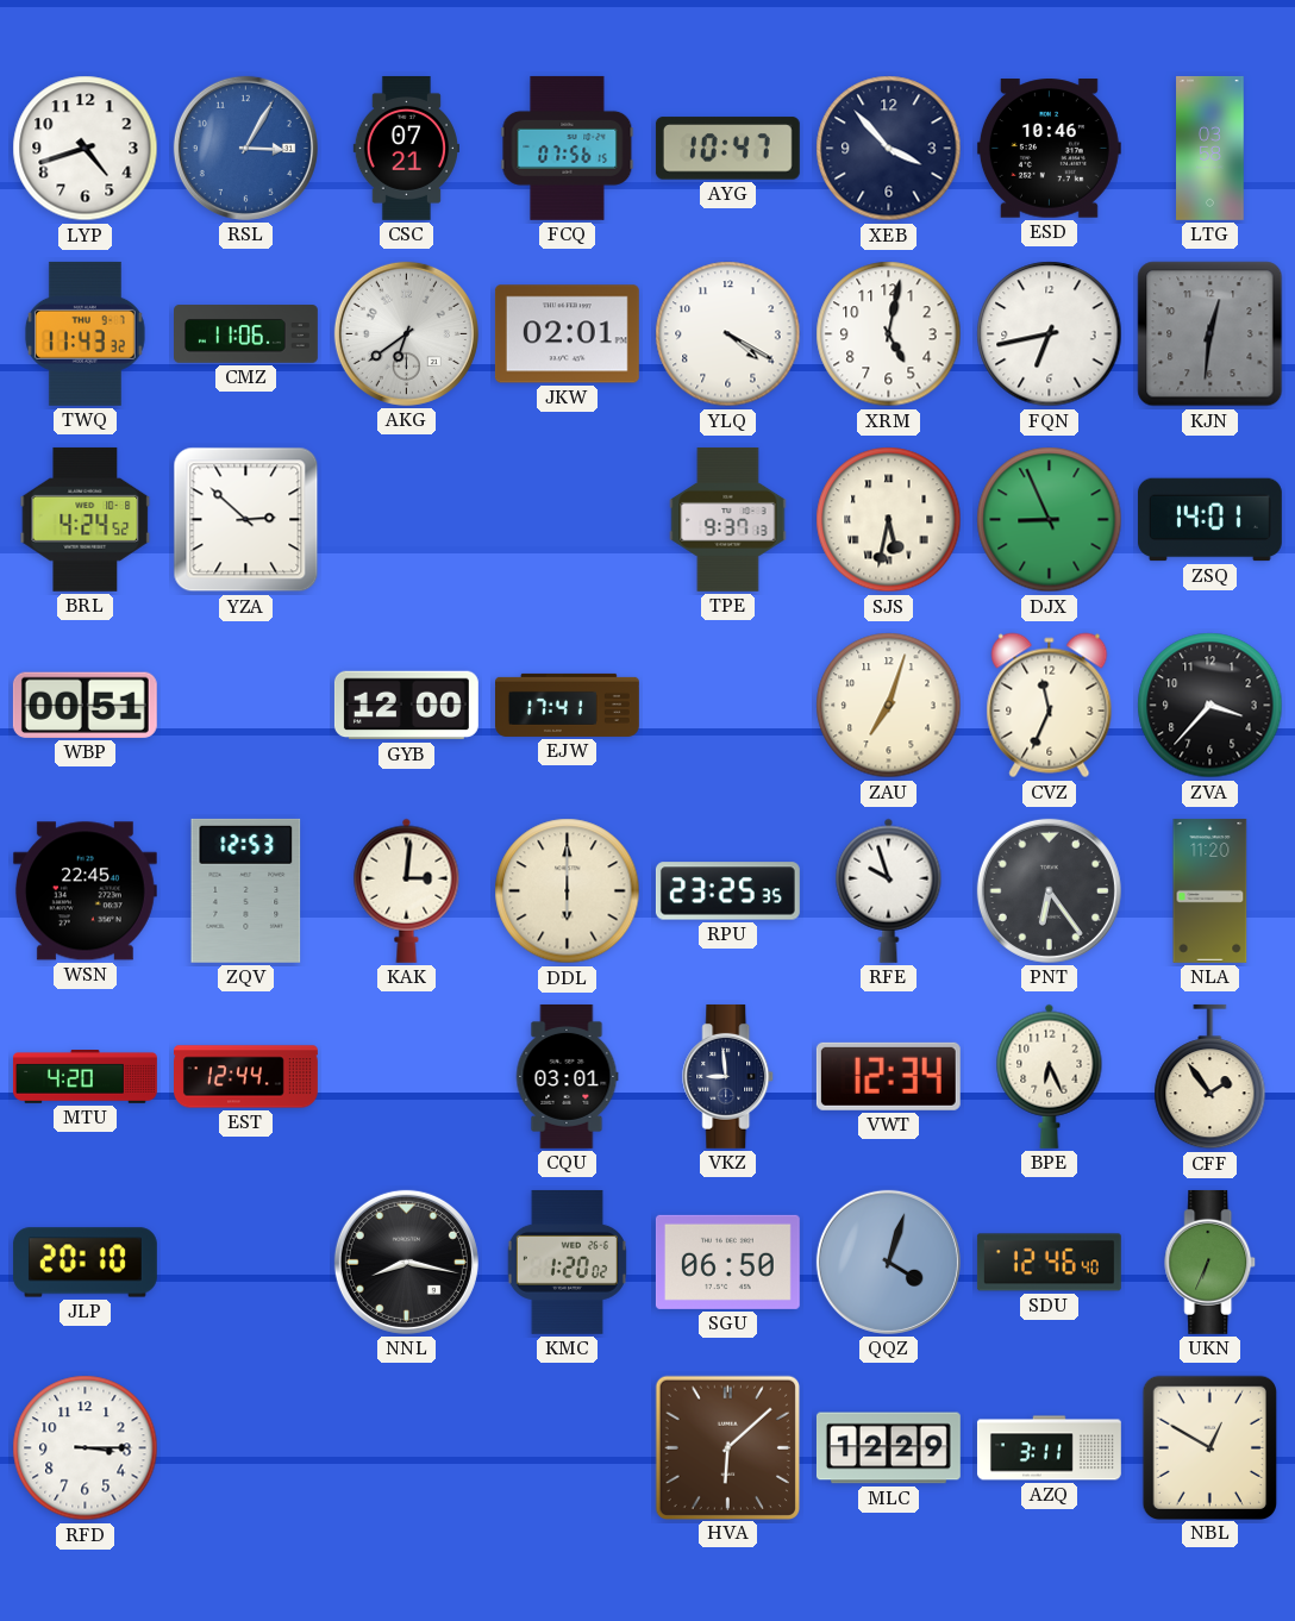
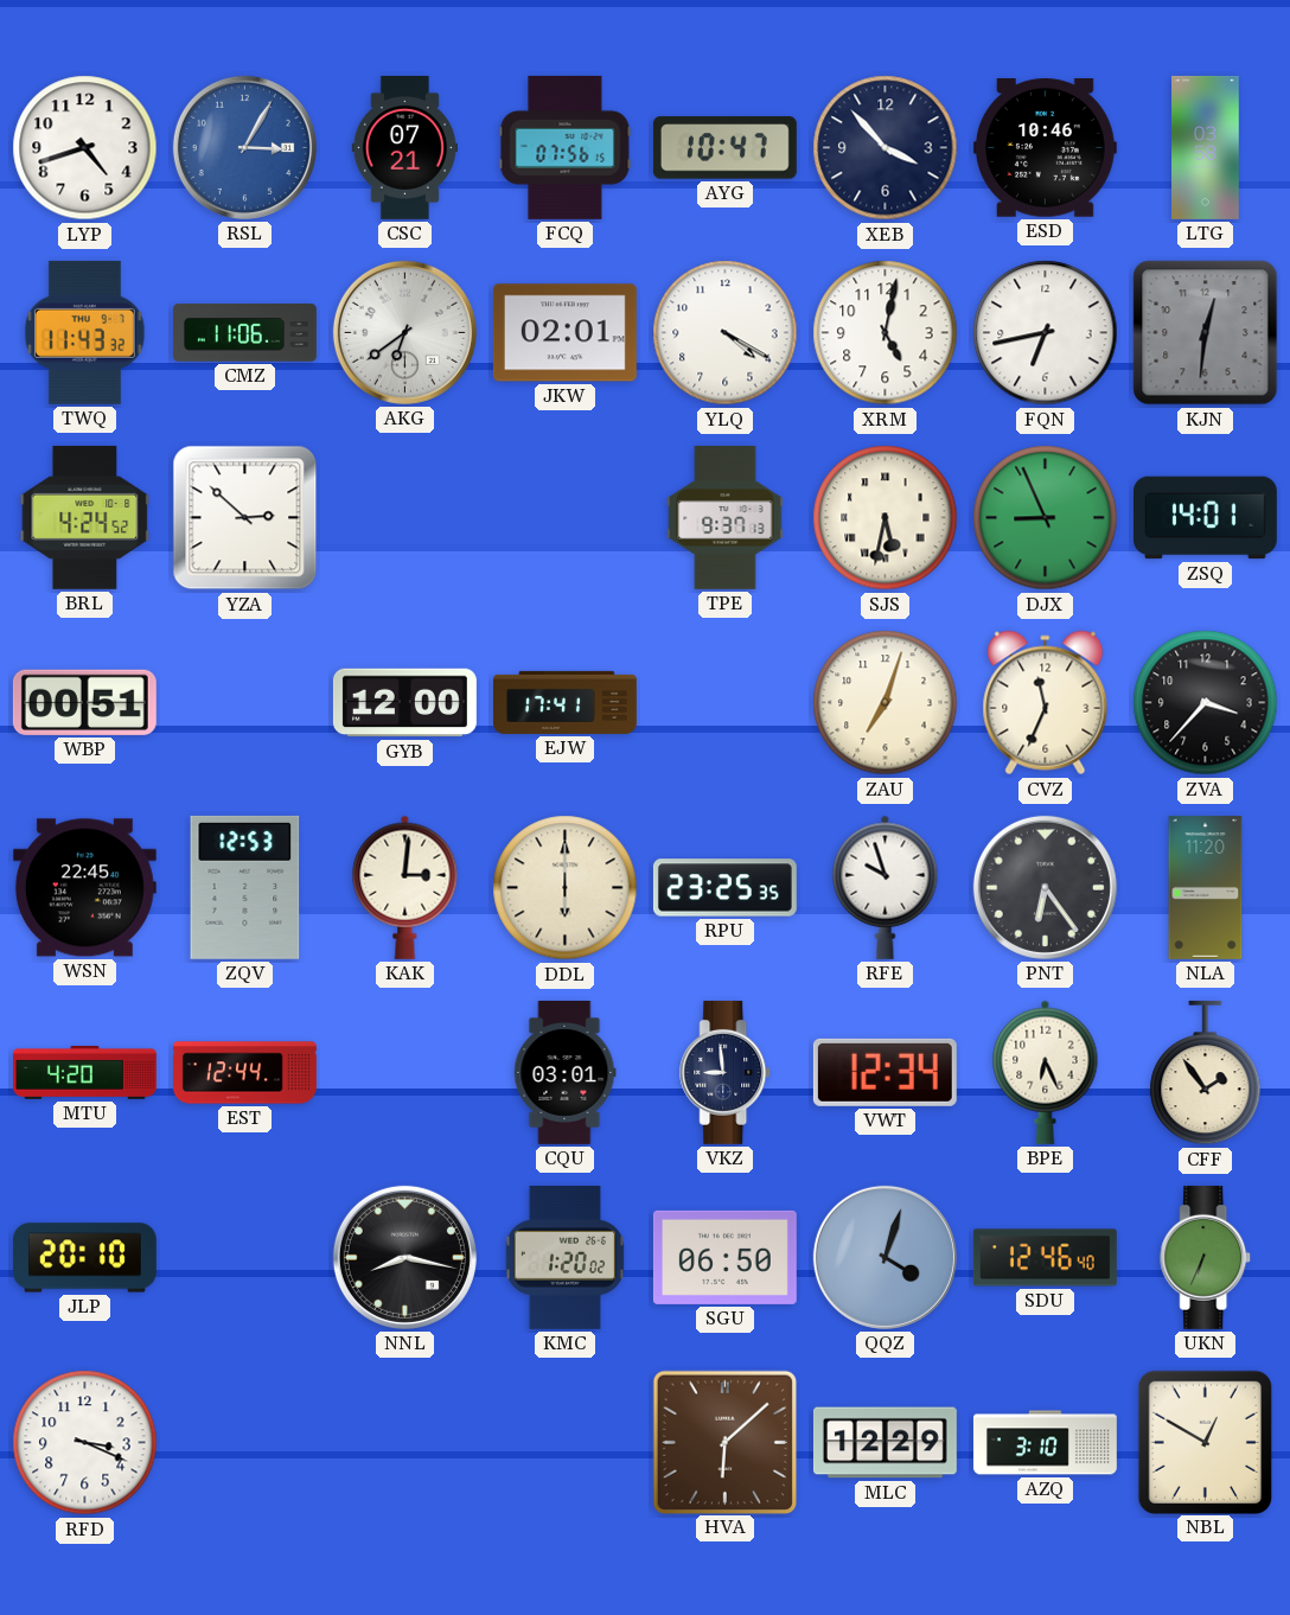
RFD: 3:15 -> 3:19
AZQ: 3:11 -> 3:10
